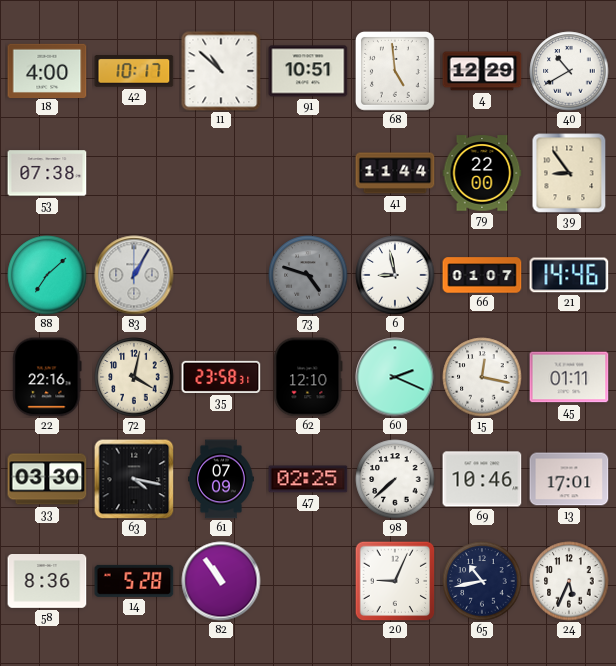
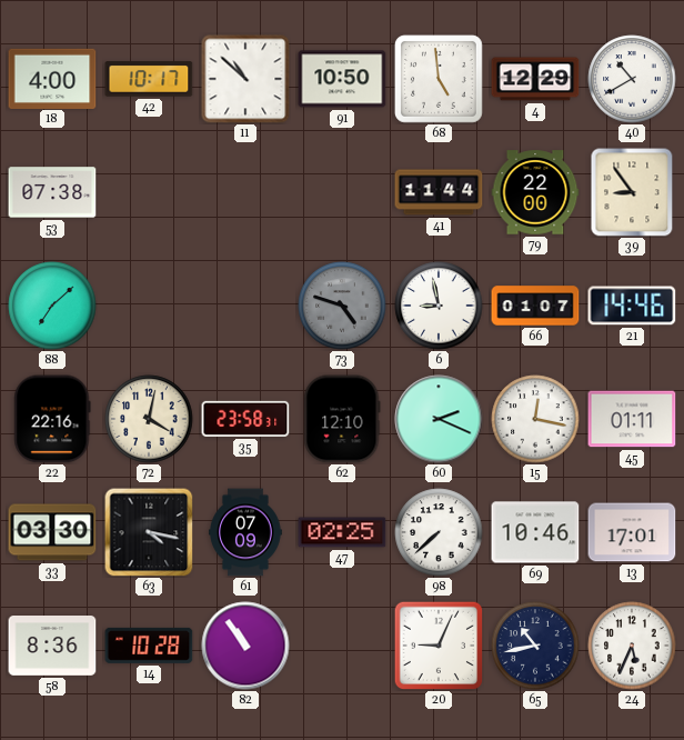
91: 10:51 -> 10:50
83: 1:05 -> none
14: 5:28 -> 10:28
